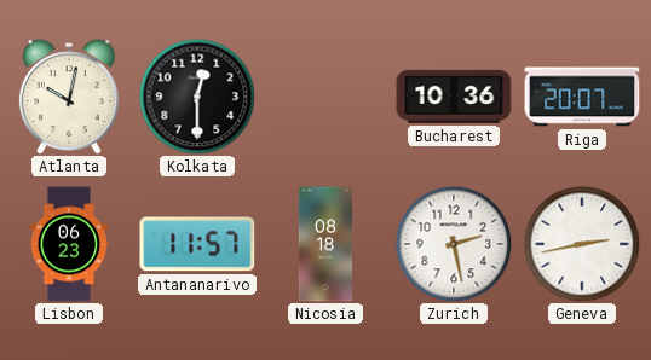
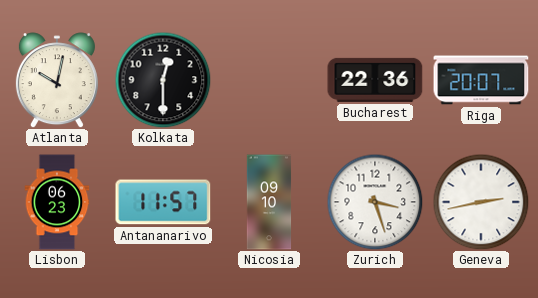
Bucharest: 10:36 -> 22:36
Nicosia: 08:18 -> 09:10
Zurich: 2:28 -> 3:27
